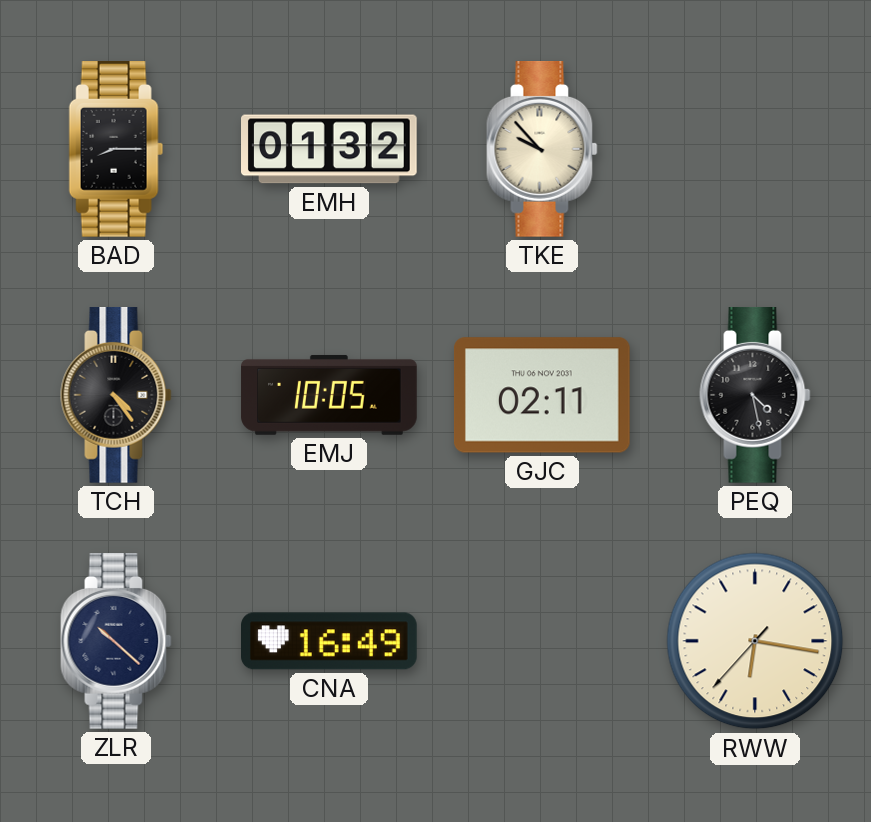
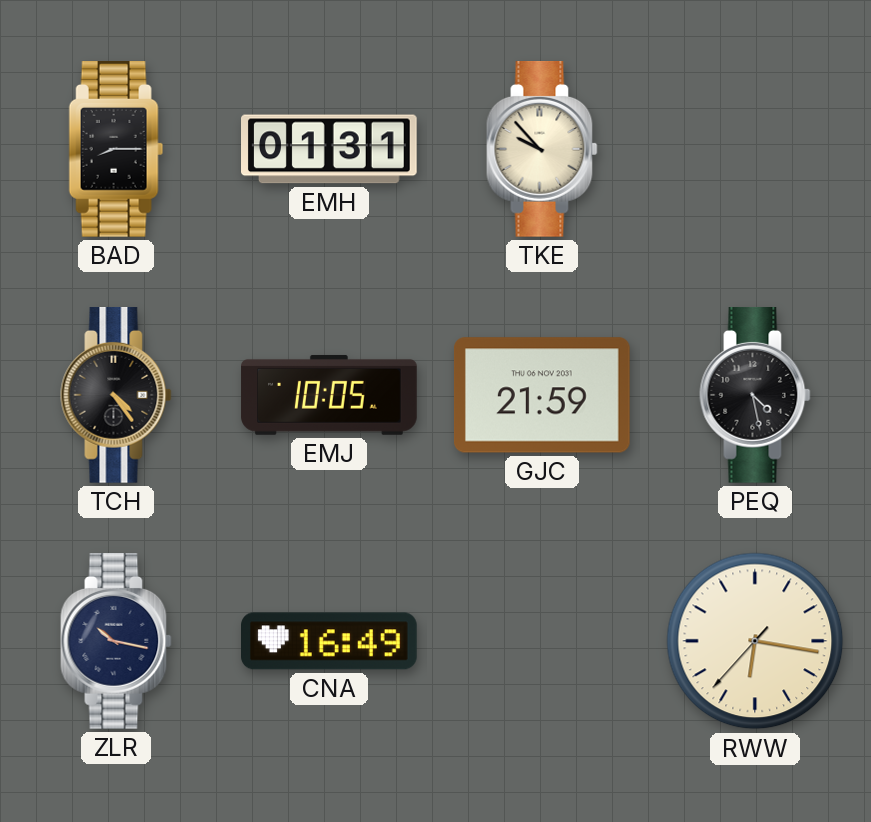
EMH: 01:32 -> 01:31
GJC: 02:11 -> 21:59
ZLR: 10:22 -> 10:17
